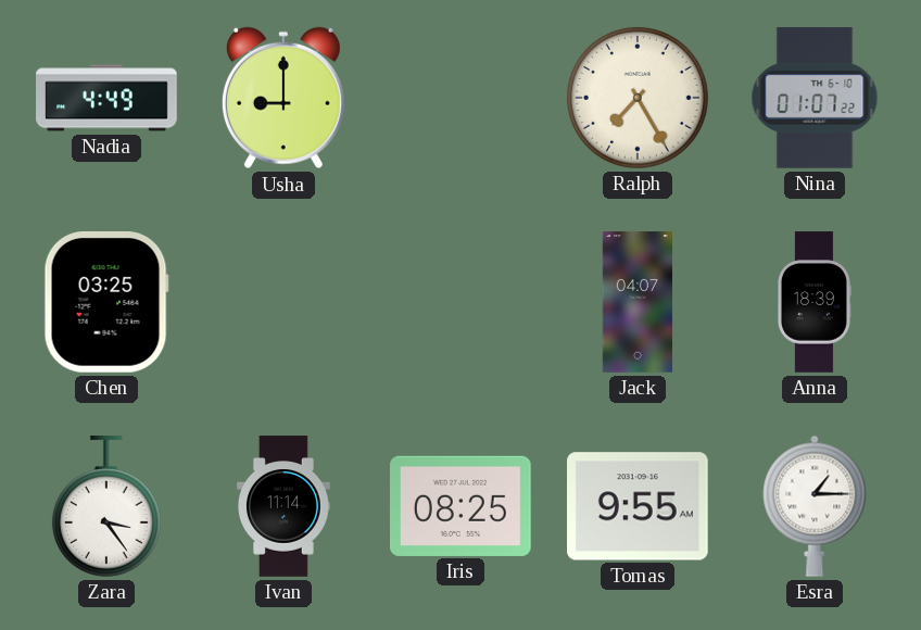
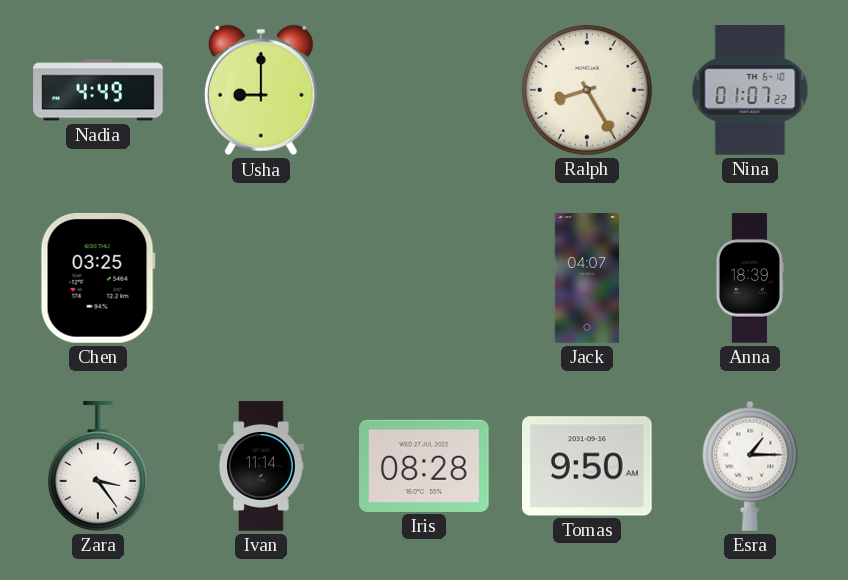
Ralph: 7:25 -> 8:25
Iris: 08:25 -> 08:28
Tomas: 9:55 -> 9:50
